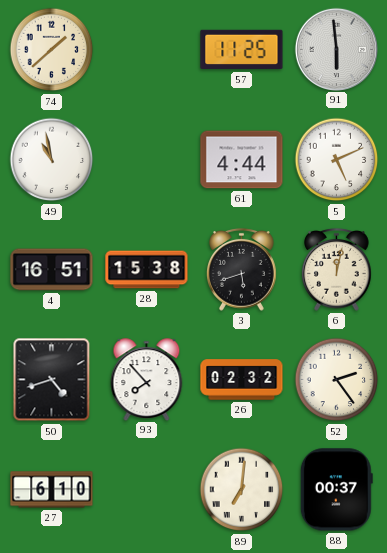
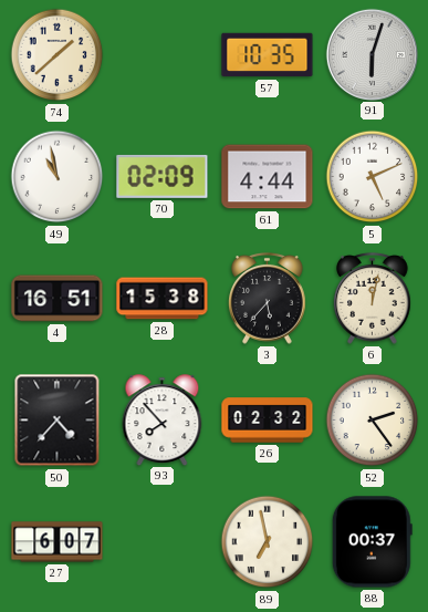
57: 11:25 -> 10:35
91: 5:59 -> 6:03
70: none -> 02:09
3: 5:42 -> 5:37
50: 4:42 -> 4:37
27: 6:10 -> 6:07
89: 7:01 -> 6:58
